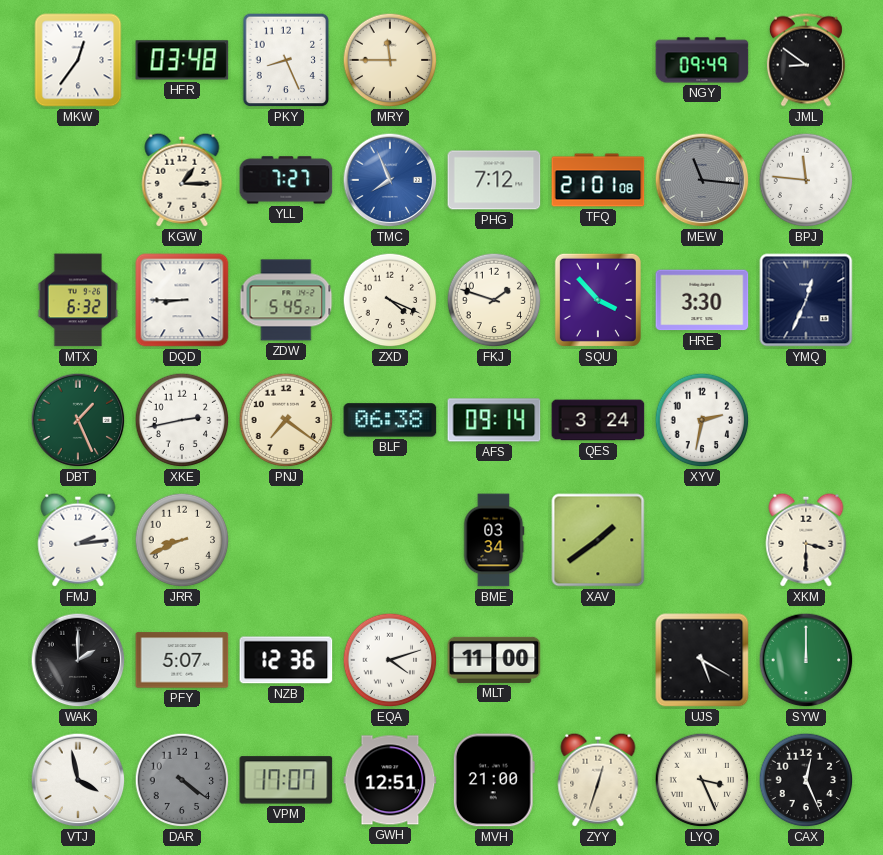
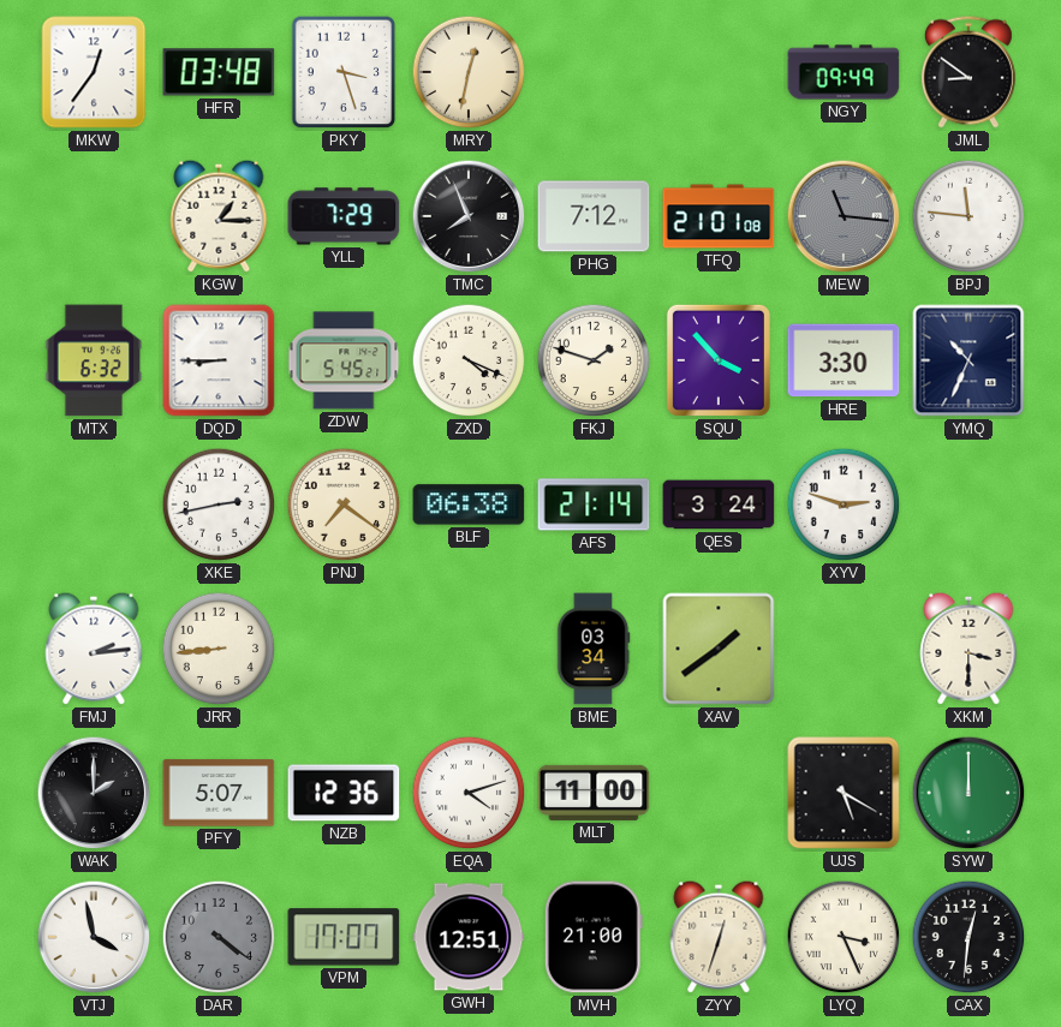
PKY: 8:26 -> 3:27
MRY: 11:45 -> 12:32
YLL: 7:27 -> 7:29
TMC dial: blue -> black
YMQ: 12:34 -> 10:34
DBT: 1:26 -> none
AFS: 09:14 -> 21:14
XYV: 2:32 -> 2:48
JRR: 8:41 -> 8:44
CAX: 12:26 -> 12:31
